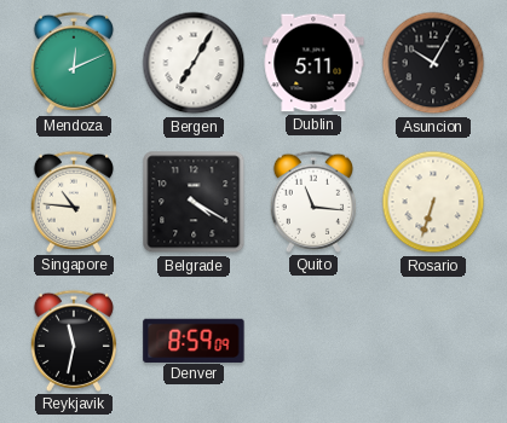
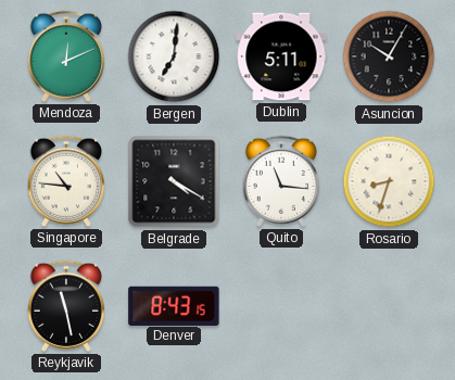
Bergen: 7:05 -> 7:01
Rosario: 6:33 -> 8:33
Reykjavik: 11:32 -> 11:28
Denver: 8:59 -> 8:43
